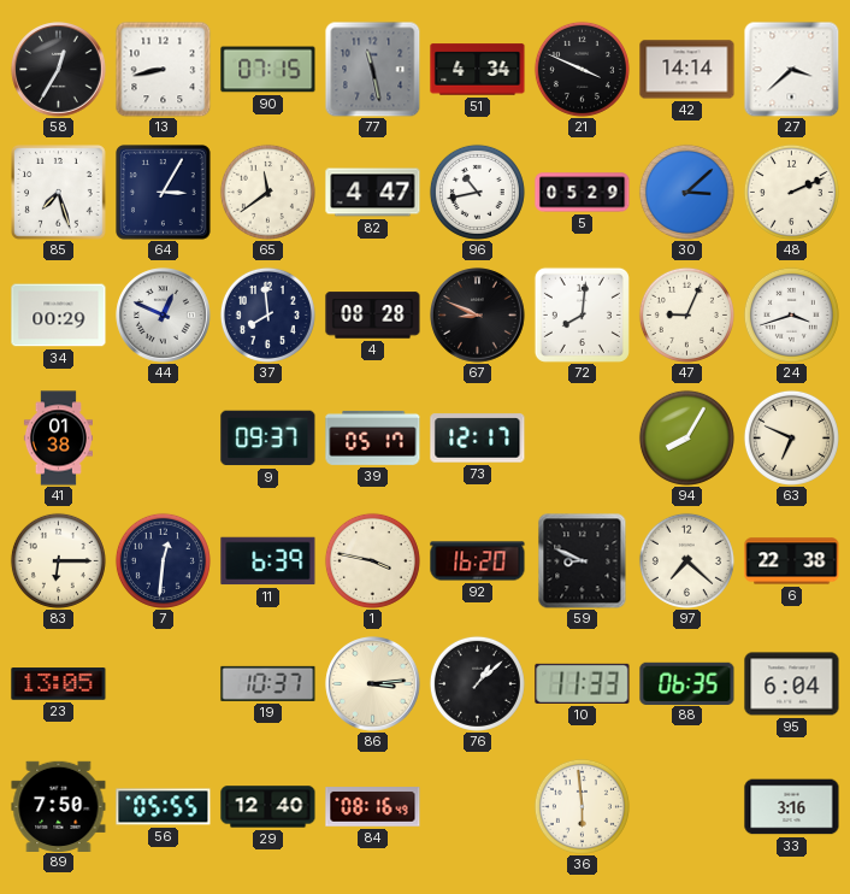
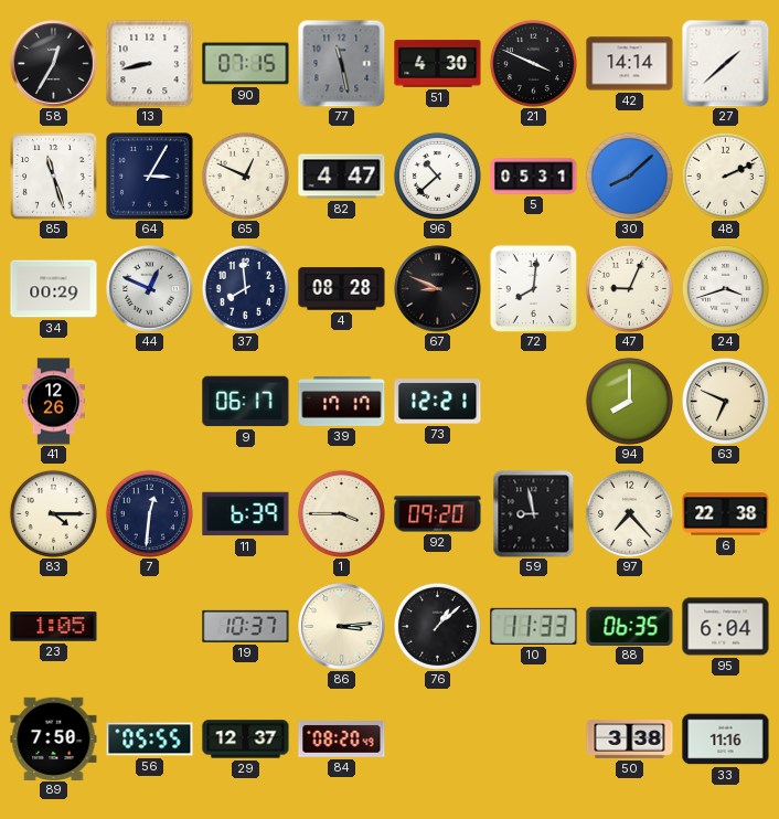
51: 4:34 -> 4:30
27: 3:38 -> 1:38
85: 7:27 -> 11:27
65: 11:39 -> 12:49
96: 10:43 -> 10:38
5: 05:29 -> 05:31
30: 3:08 -> 8:08
41: 01:38 -> 12:26
9: 09:37 -> 06:17
39: 05:17 -> 17:17
73: 12:17 -> 12:21
94: 8:05 -> 8:00
83: 6:15 -> 4:15
1: 3:47 -> 3:45
92: 16:20 -> 09:20
59: 8:49 -> 8:58
97: 7:22 -> 7:23
23: 13:05 -> 1:05
29: 12:40 -> 12:37
84: 08:16 -> 08:20
36: 5:59 -> none
50: none -> 3:38
33: 3:16 -> 11:16
